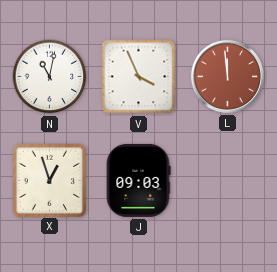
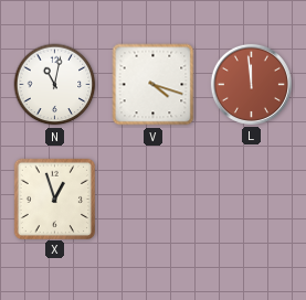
V: 3:56 -> 4:18
J: 09:03 -> none
